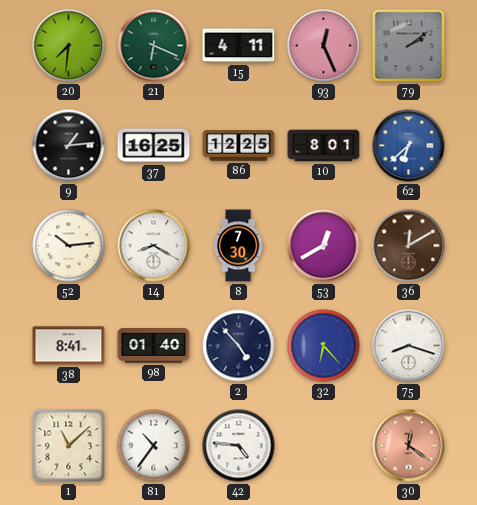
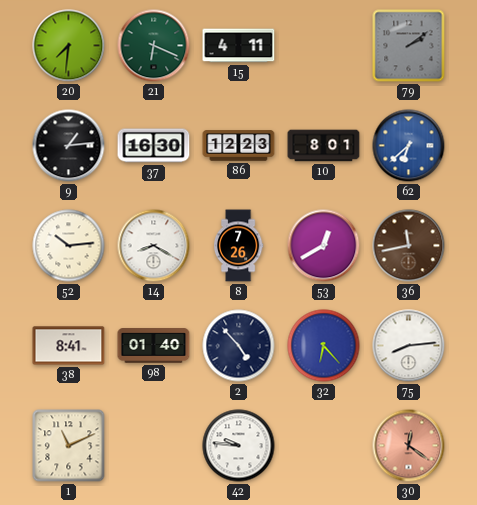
93: 12:26 -> none
37: 16:25 -> 16:30
86: 12:25 -> 12:23
8: 7:30 -> 7:26
36: 12:10 -> 11:43
75: 8:18 -> 8:14
1: 11:08 -> 11:11
81: 10:36 -> none
42: 4:46 -> 9:46
